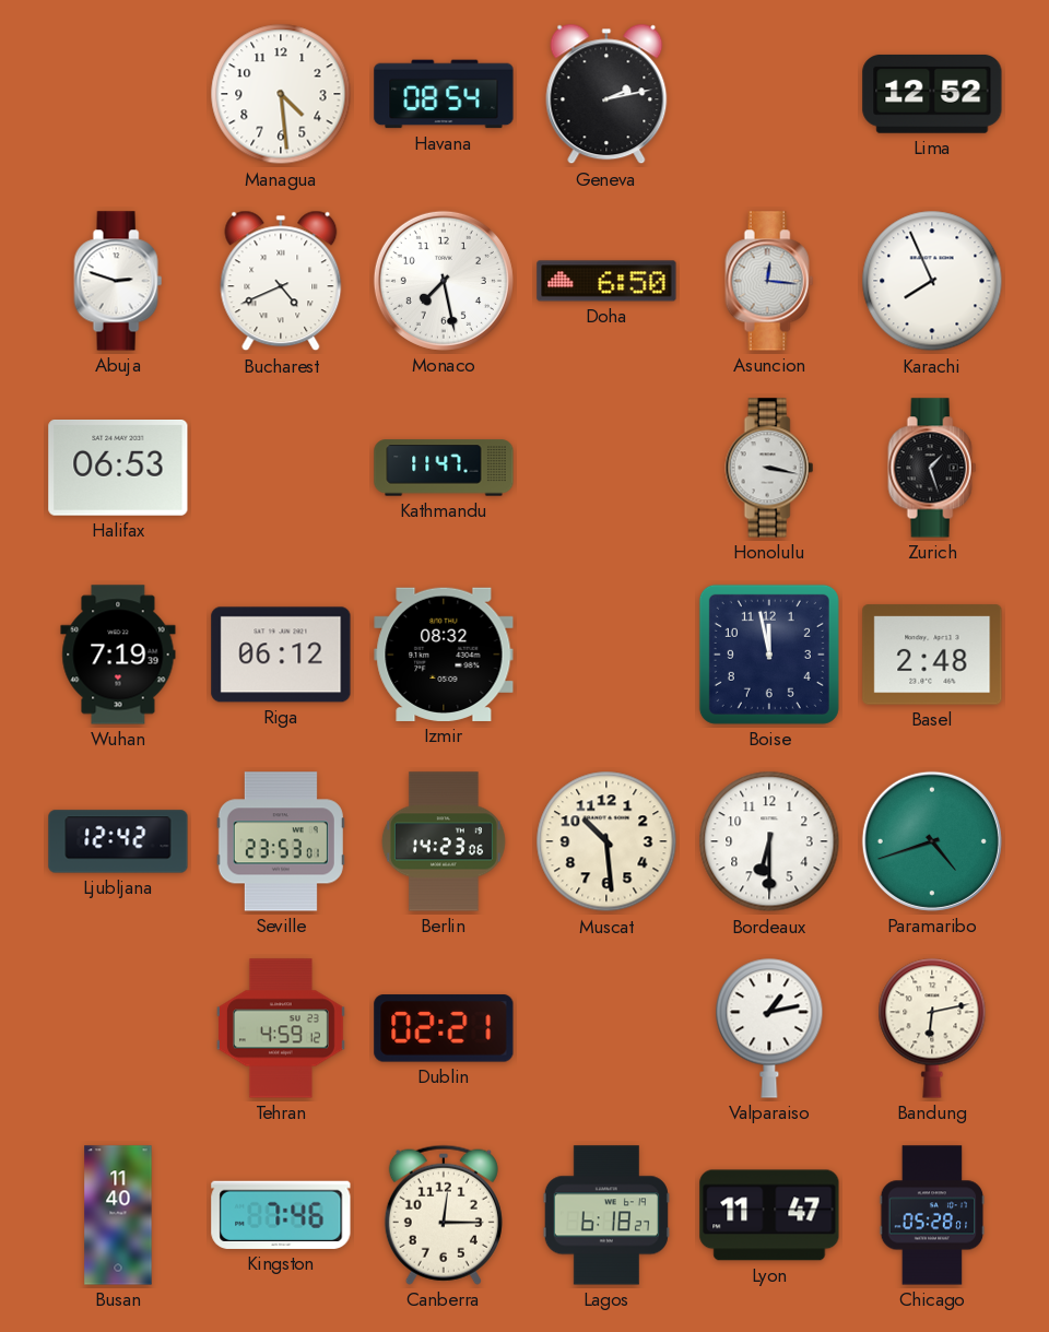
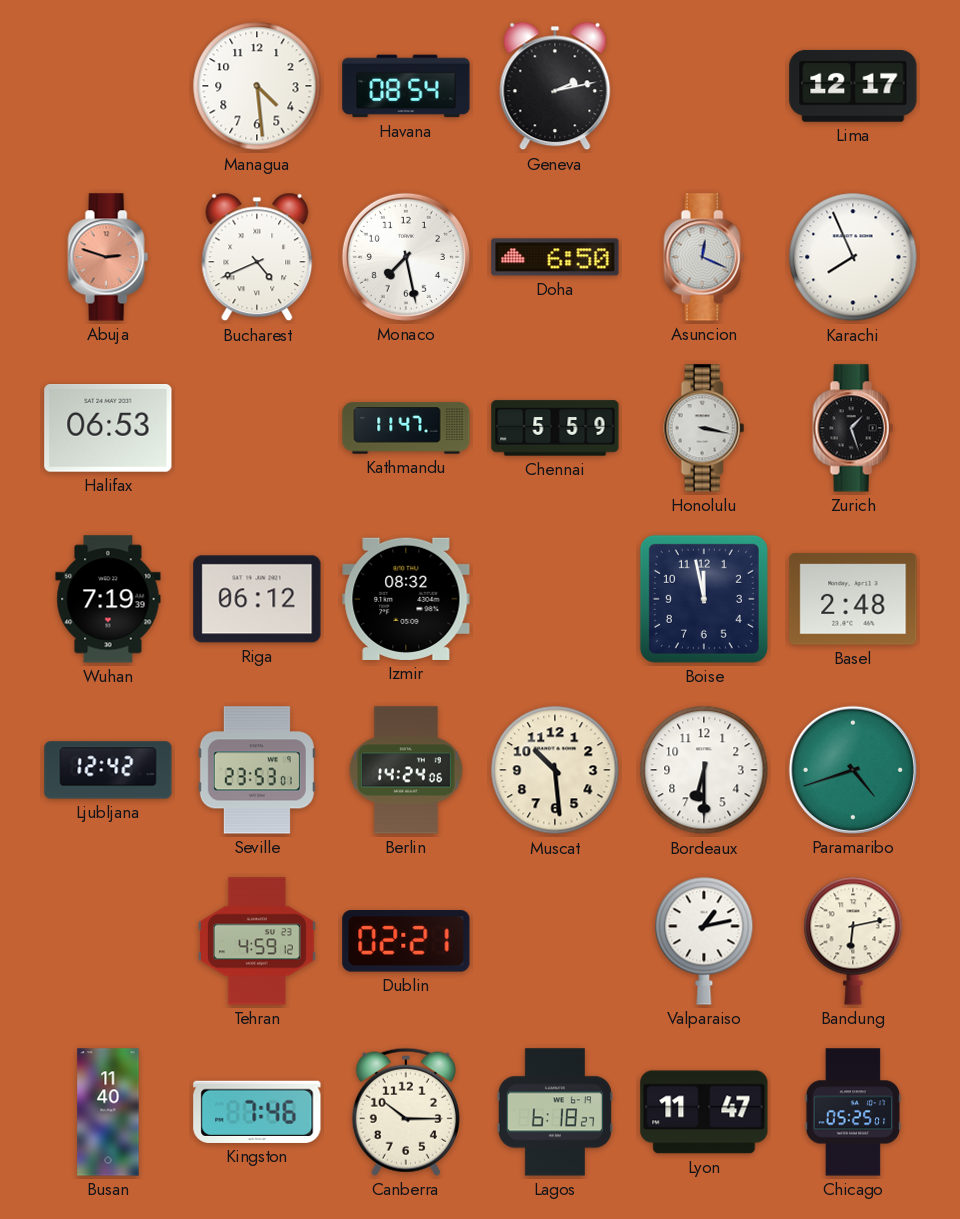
Lima: 12:52 -> 12:17
Abuja dial: white -> salmon
Asuncion: 12:16 -> 12:19
Chennai: none -> 5:59
Berlin: 14:23 -> 14:24
Canberra: 12:15 -> 10:15
Chicago: 05:28 -> 05:25
